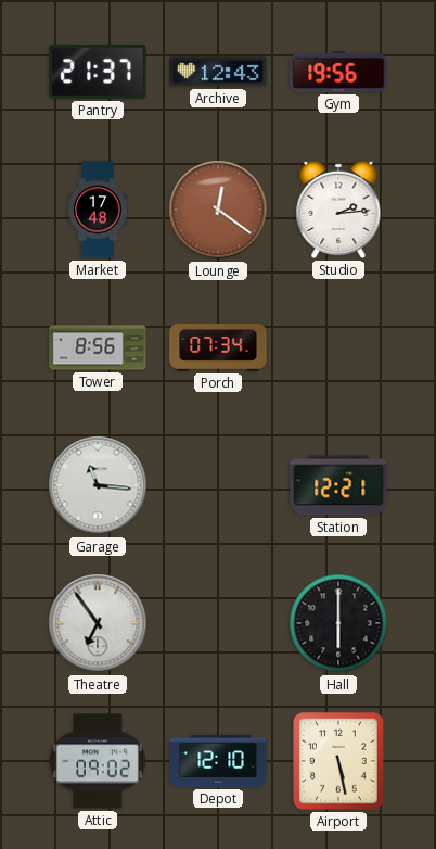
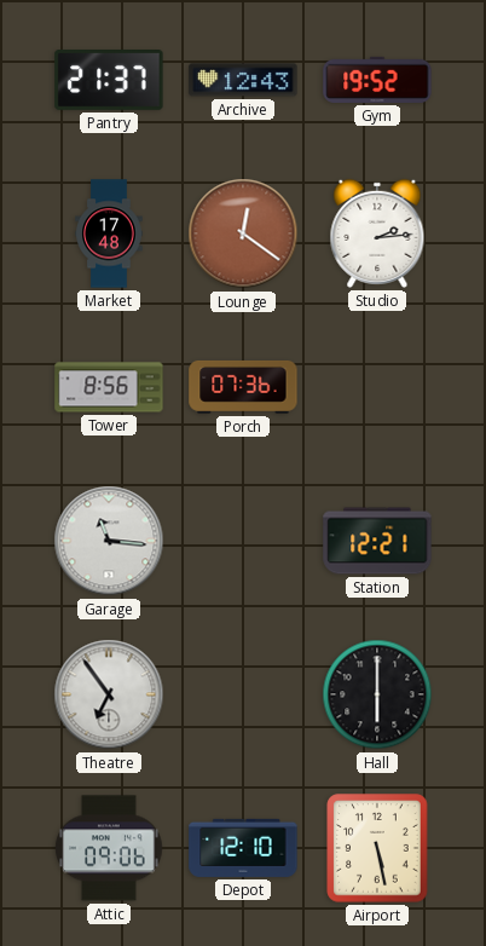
Gym: 19:56 -> 19:52
Porch: 07:34 -> 07:36
Attic: 09:02 -> 09:06
